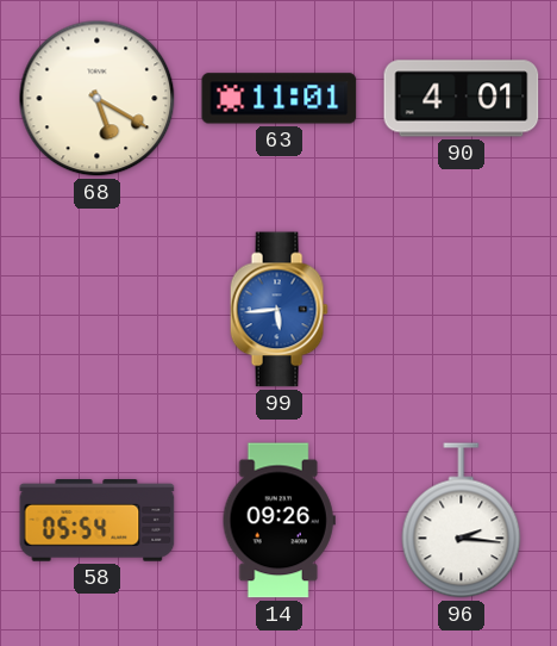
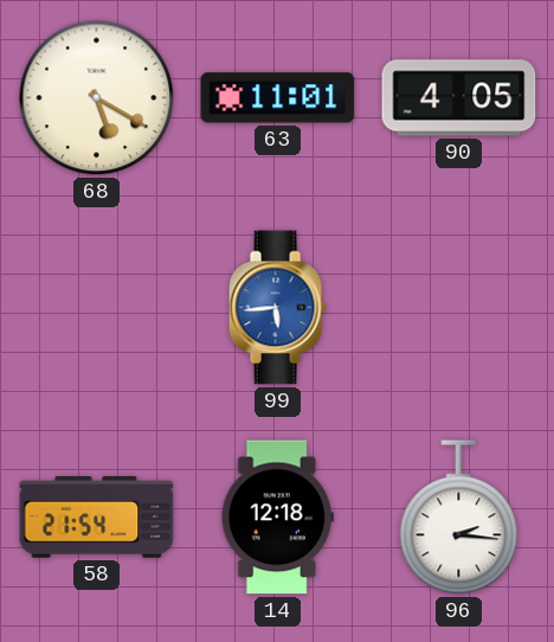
90: 4:01 -> 4:05
58: 05:54 -> 21:54
14: 09:26 -> 12:18
